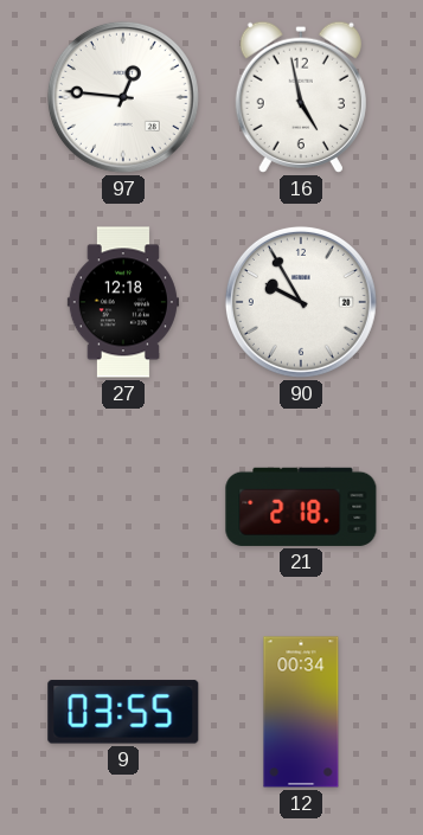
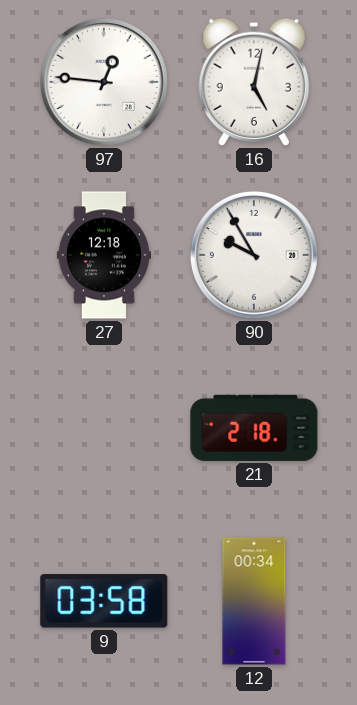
16: 4:58 -> 5:02
9: 03:55 -> 03:58
